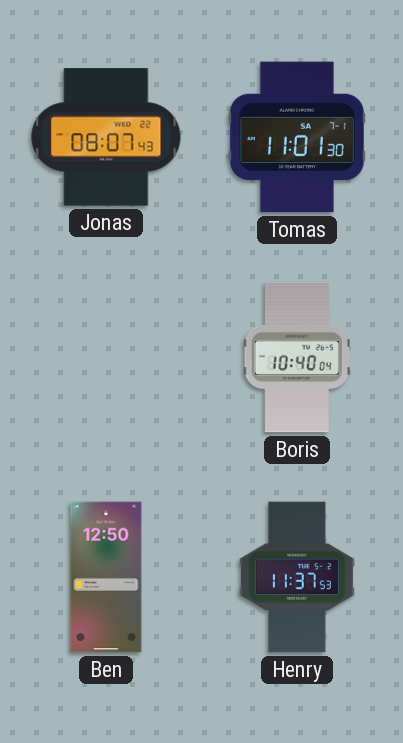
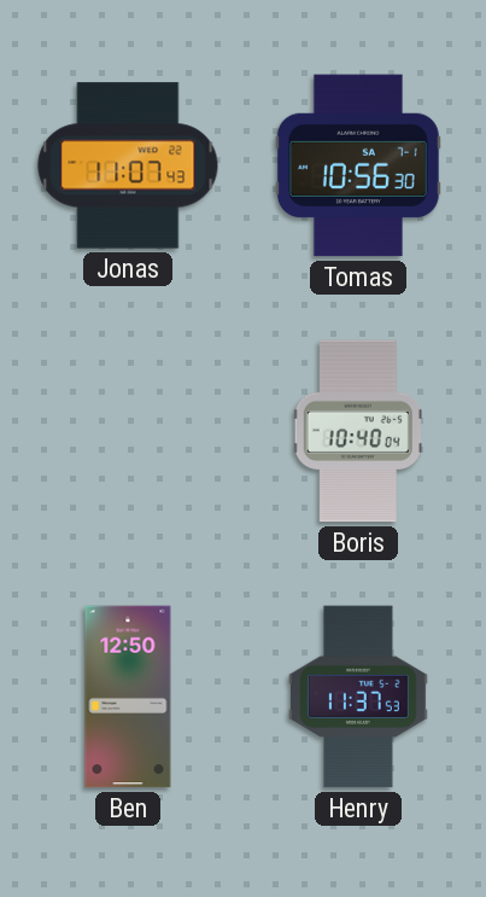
Jonas: 08:07 -> 11:07
Tomas: 11:01 -> 10:56
